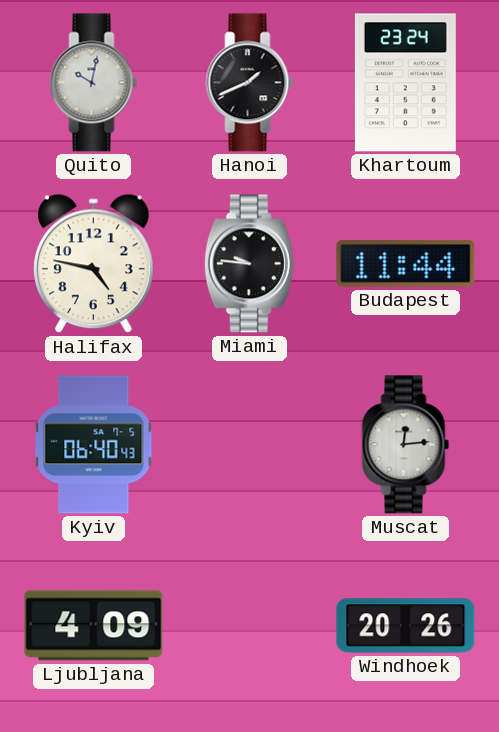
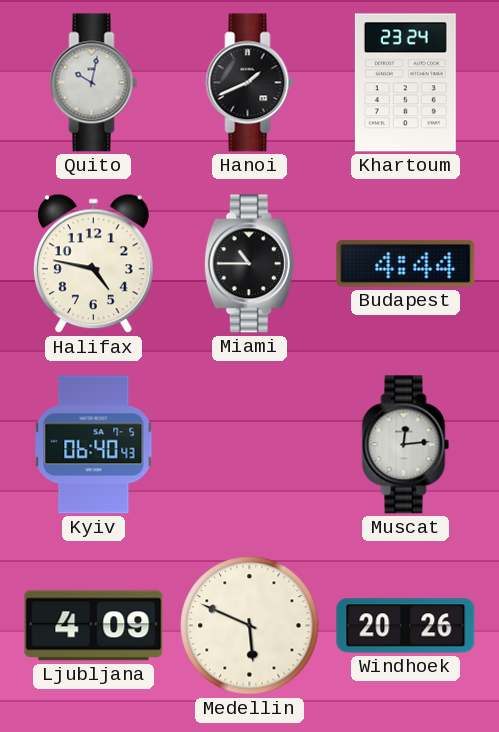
Miami: 9:46 -> 10:45
Budapest: 11:44 -> 4:44
Medellin: none -> 5:49
